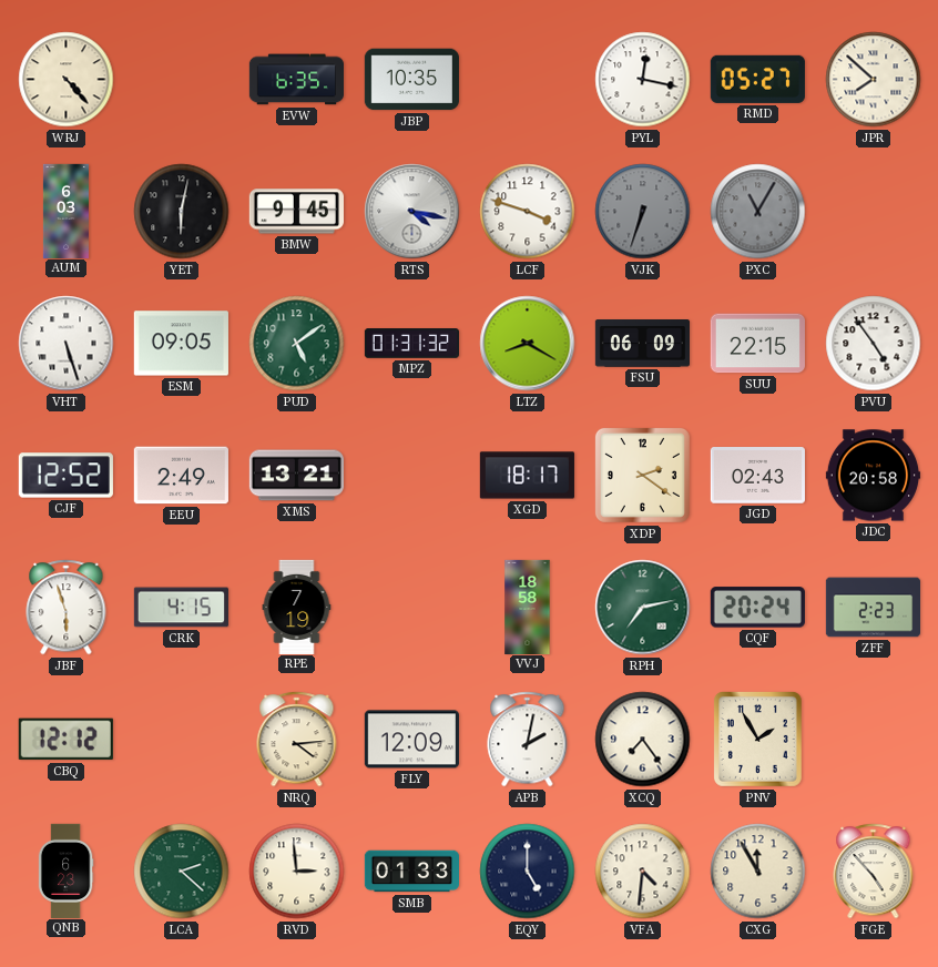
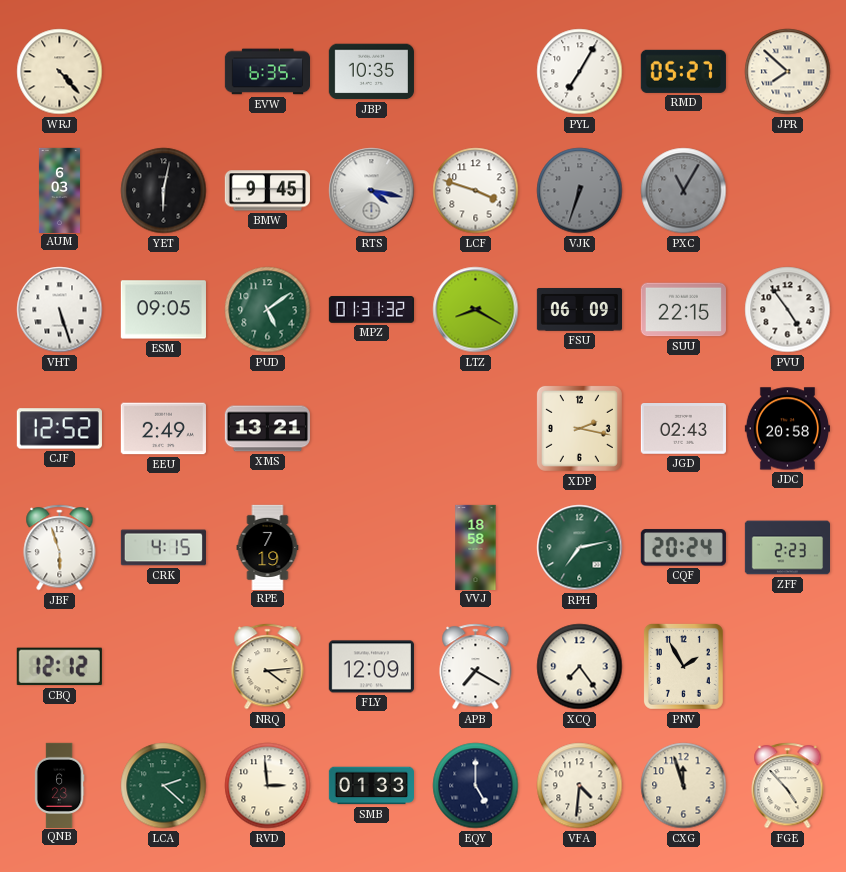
PYL: 12:17 -> 7:05
XGD: 18:17 -> none
XDP: 2:21 -> 2:17
APB: 2:02 -> 7:20
CXG: 11:55 -> 11:57
